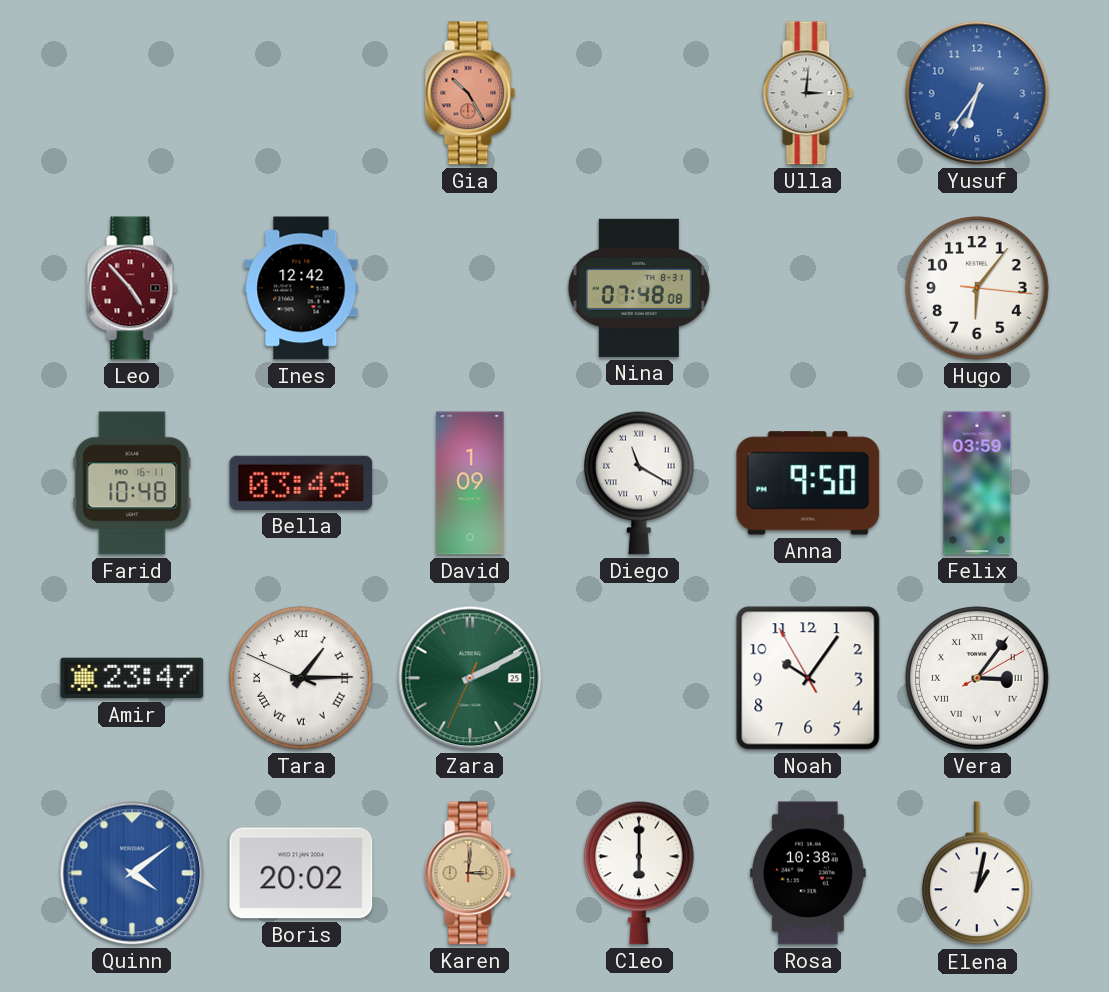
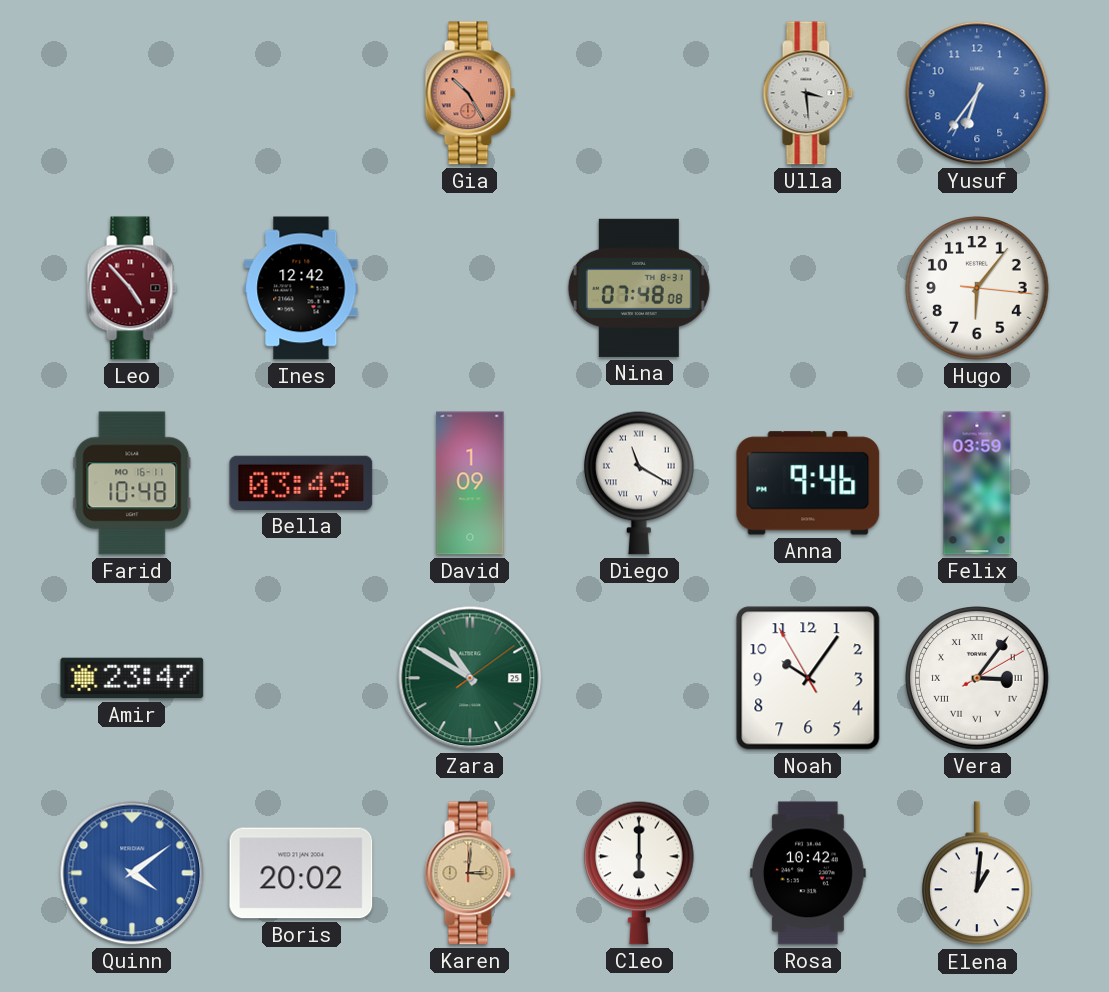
Ulla: 3:01 -> 3:29
Anna: 9:50 -> 9:46
Tara: 1:14 -> none
Zara: 2:10 -> 10:50
Rosa: 10:38 -> 10:42
Elena: 1:02 -> 1:01
